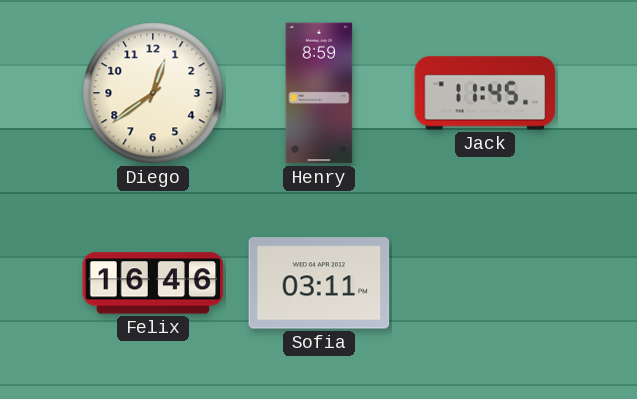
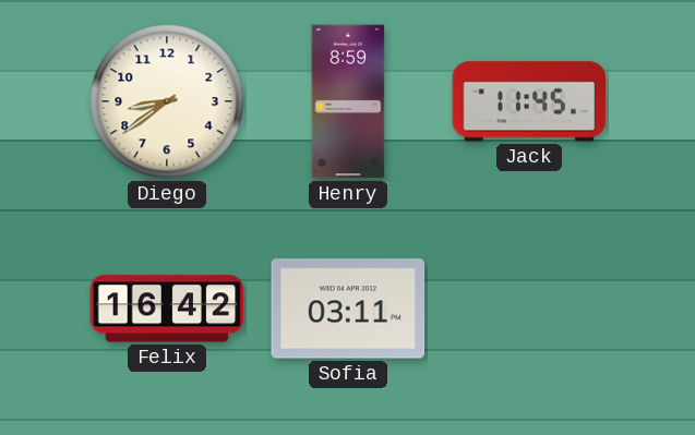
Diego: 12:39 -> 8:39
Felix: 16:46 -> 16:42
